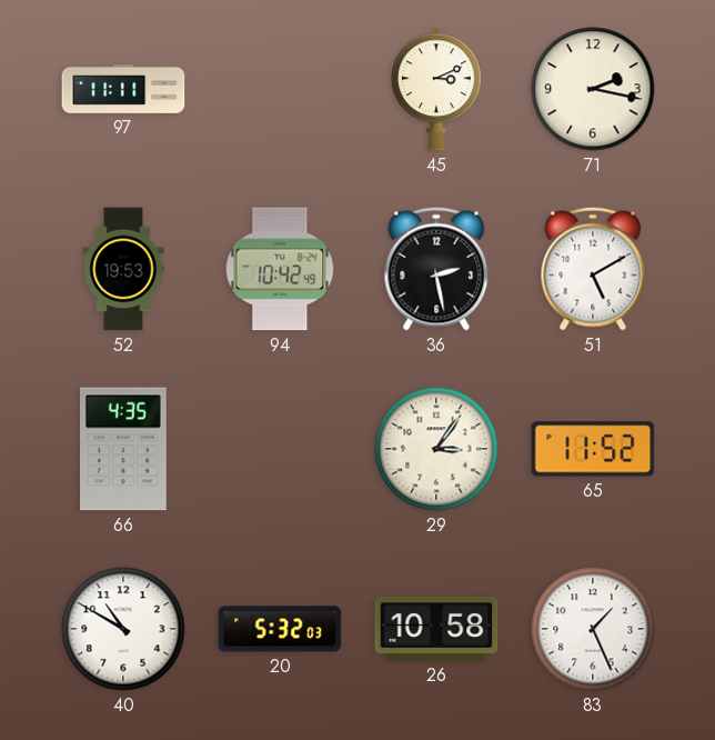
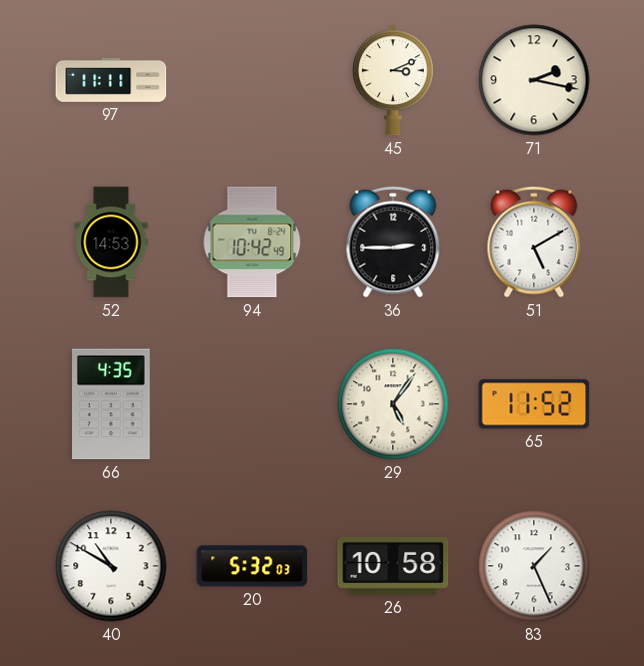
52: 19:53 -> 14:53
36: 2:28 -> 2:45
29: 3:06 -> 5:06
